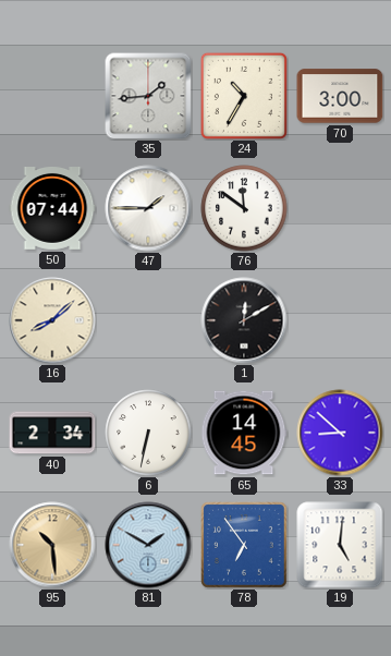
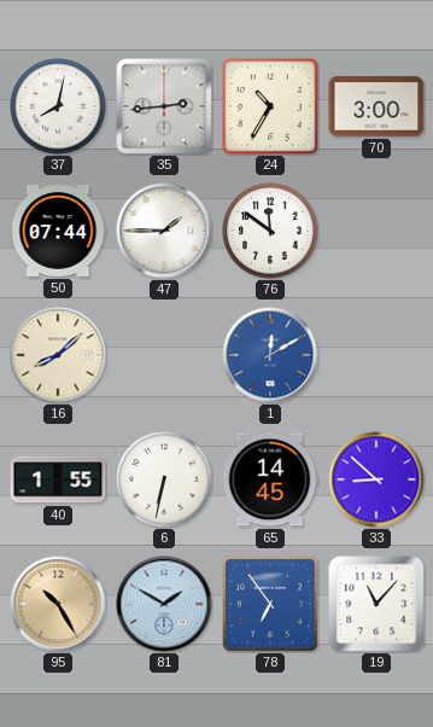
37: none -> 8:02
35: 1:44 -> 2:44
1 dial: black -> blue
40: 2:34 -> 1:55
95: 10:29 -> 10:25
19: 5:01 -> 11:07
